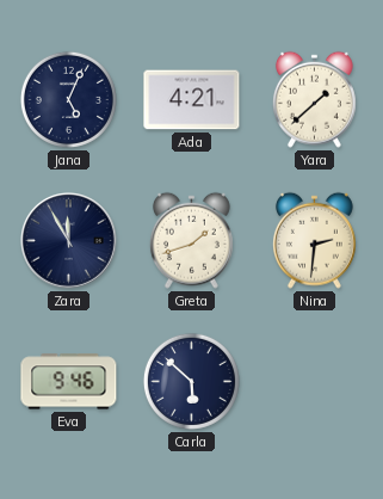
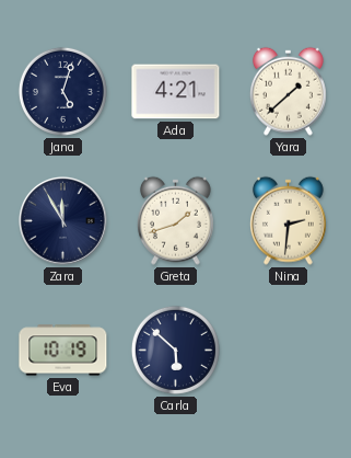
Jana: 5:04 -> 5:03
Eva: 9:46 -> 10:19
